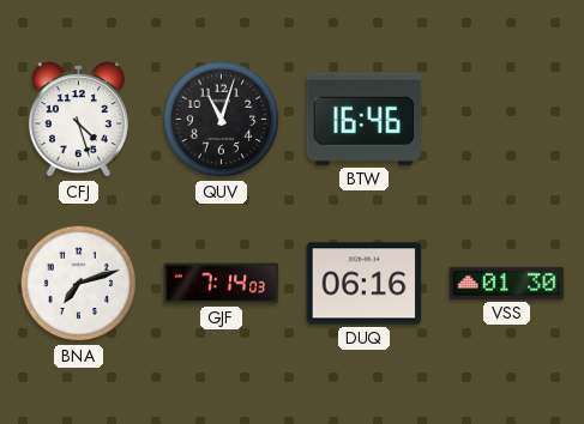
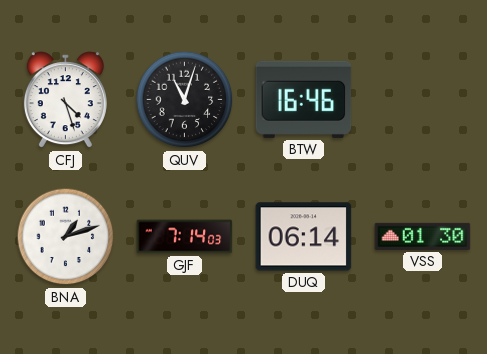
BNA: 7:12 -> 1:12
DUQ: 06:16 -> 06:14
